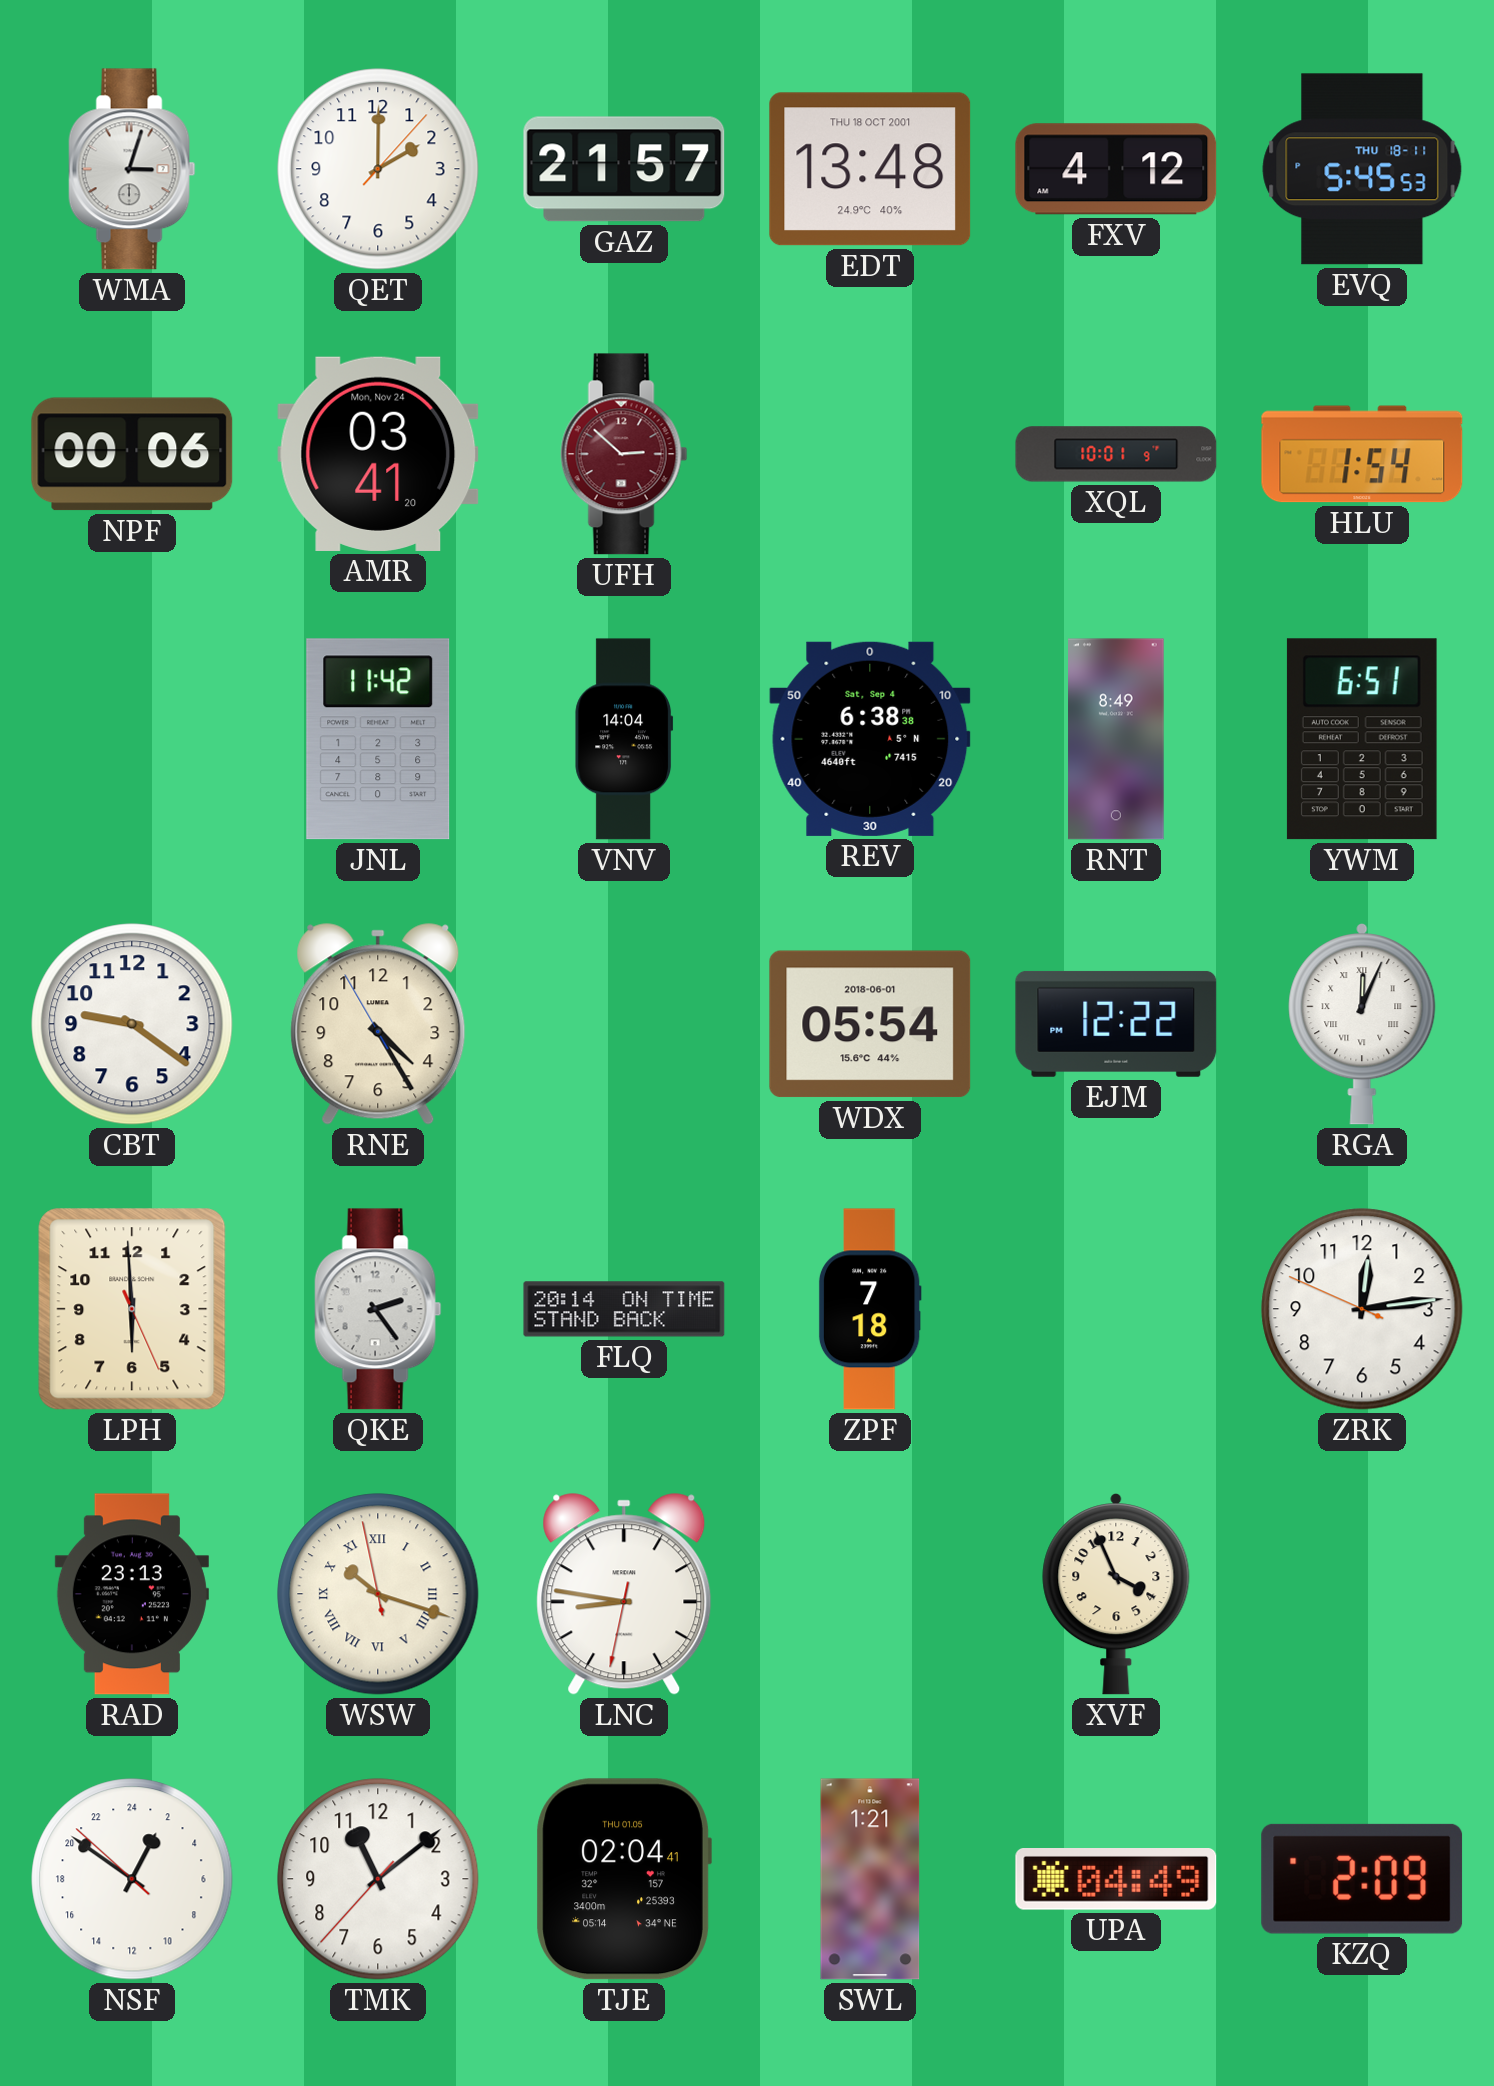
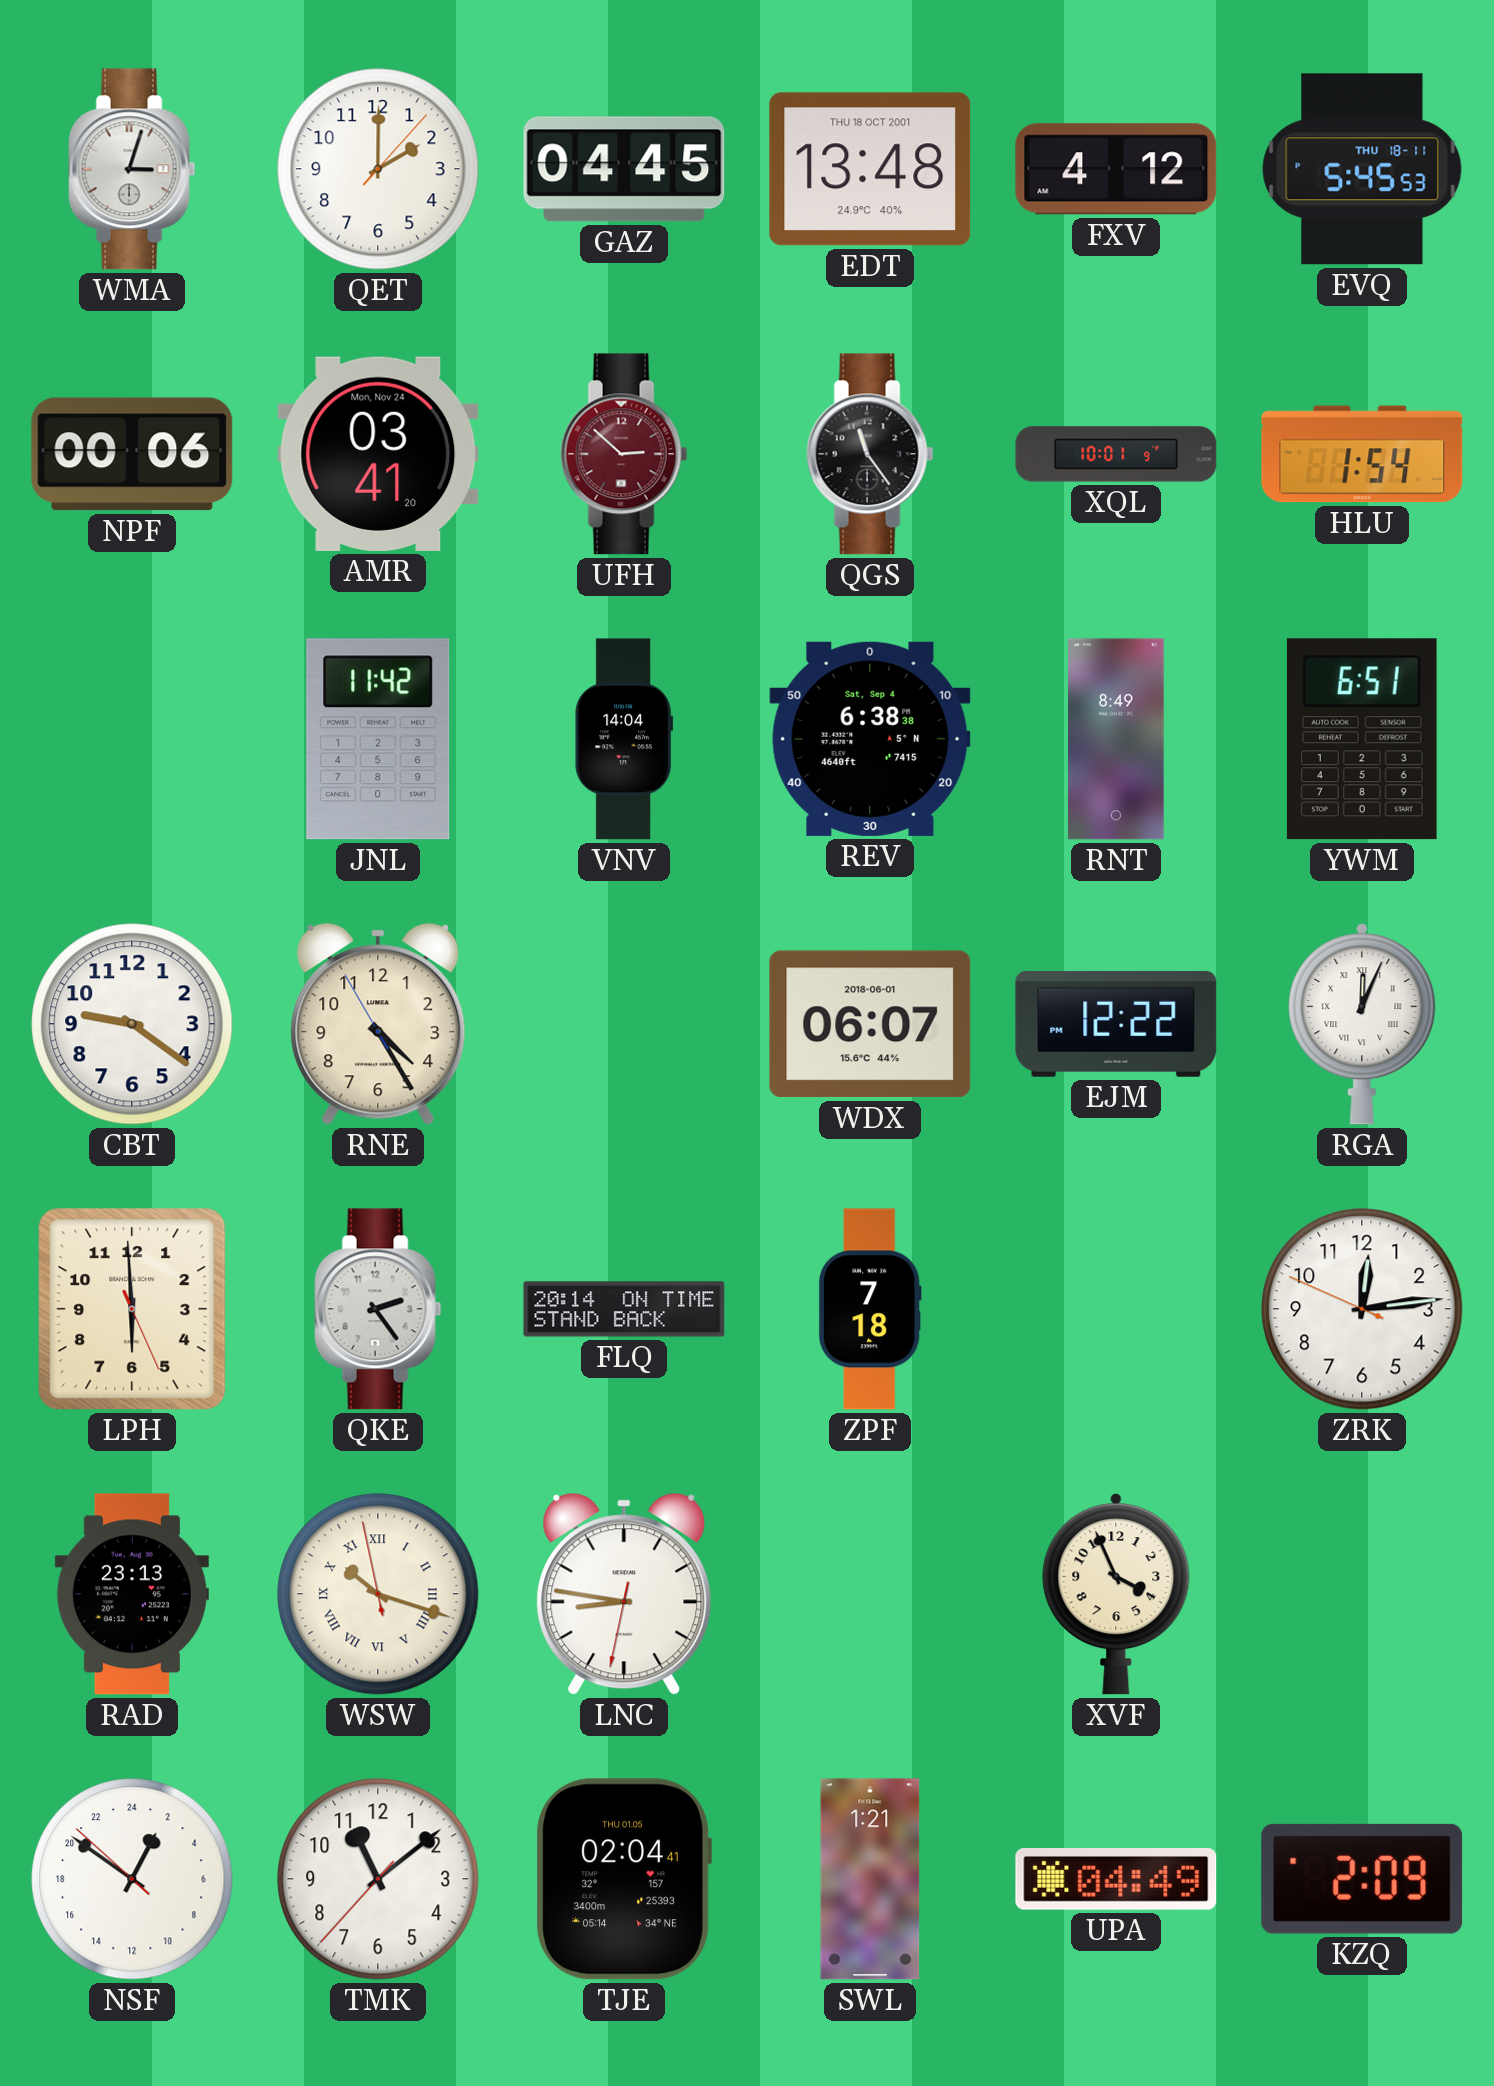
GAZ: 21:57 -> 04:45
QGS: none -> 11:24
WDX: 05:54 -> 06:07
